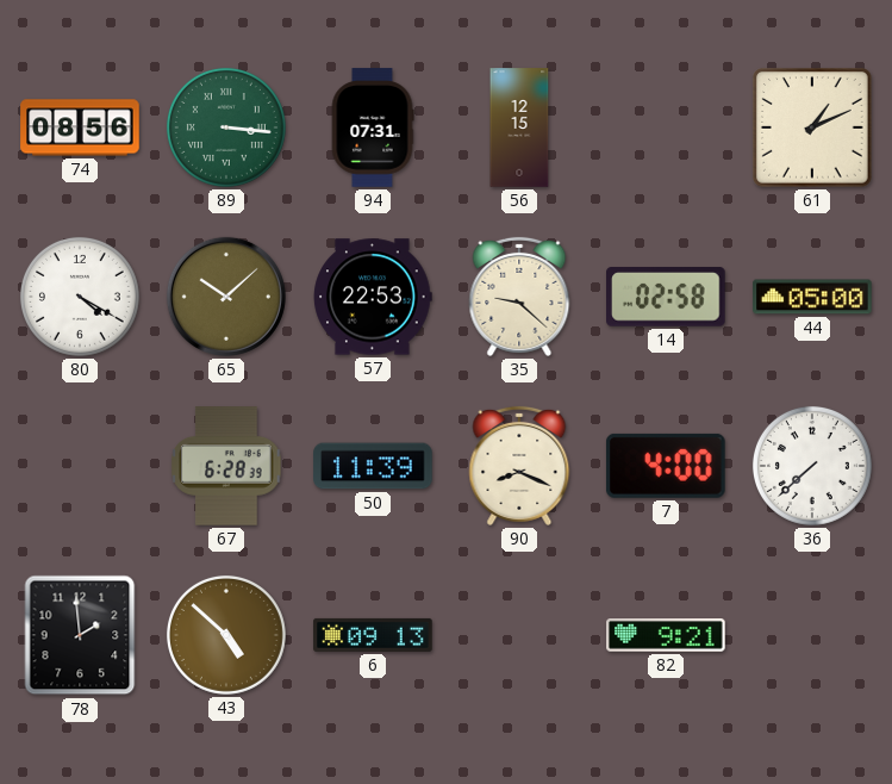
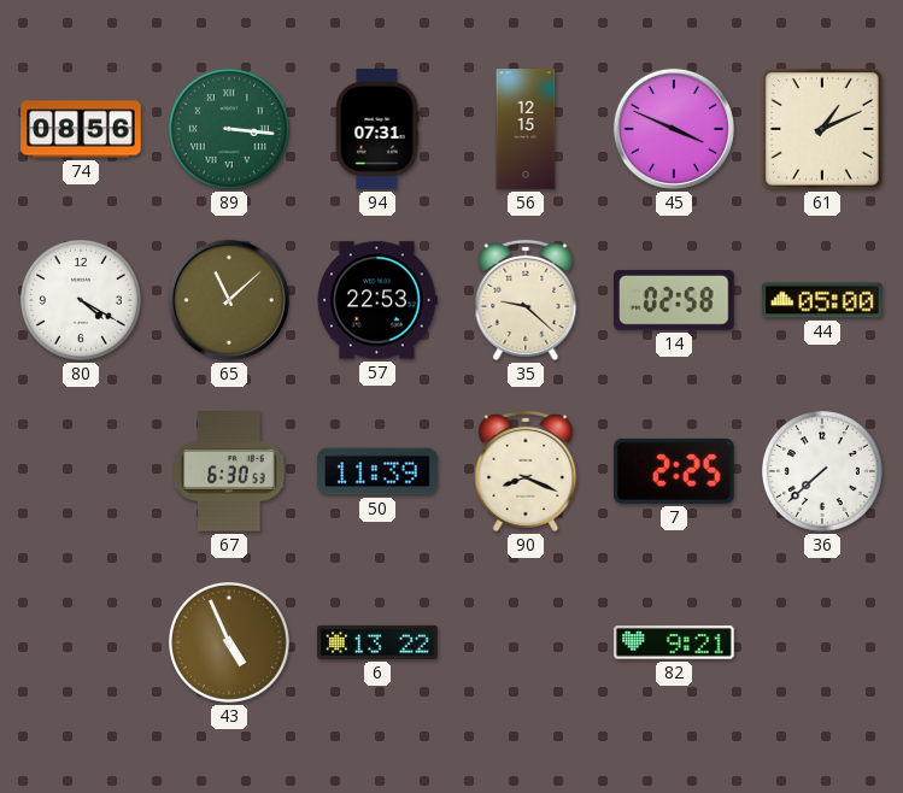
45: none -> 3:49
65: 10:08 -> 11:08
67: 6:28 -> 6:30
7: 4:00 -> 2:25
78: 1:59 -> none
43: 4:52 -> 4:56
6: 09:13 -> 13:22
